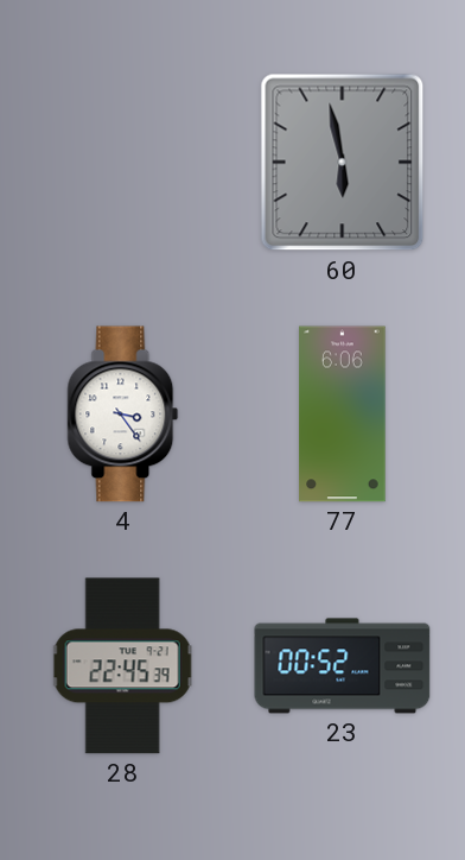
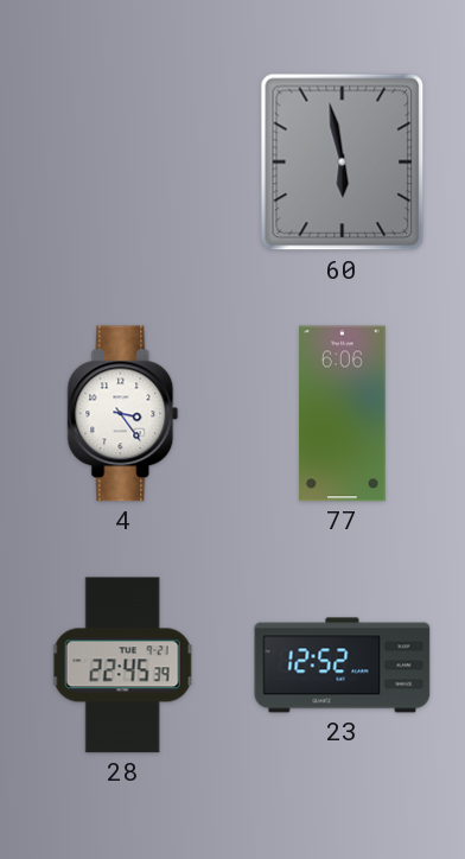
23: 00:52 -> 12:52
